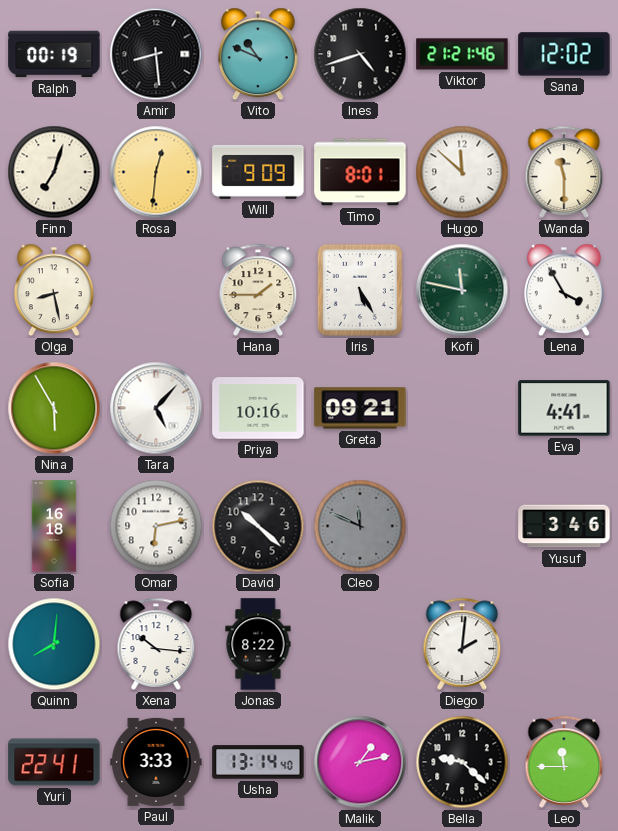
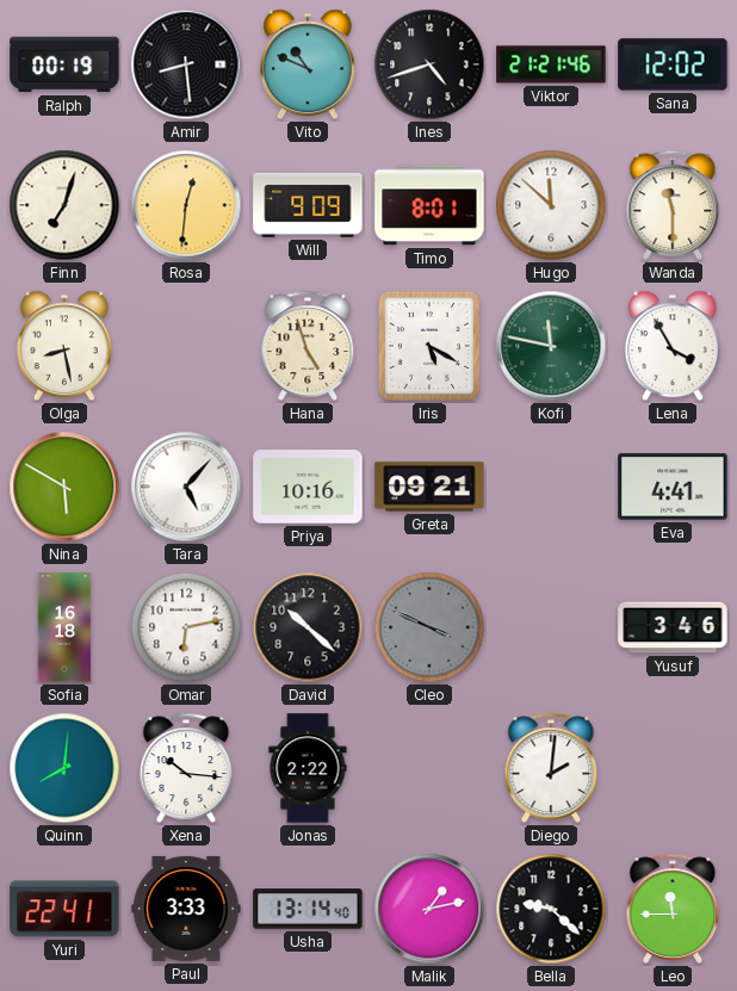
Hana: 1:45 -> 4:57
Iris: 5:25 -> 5:20
Nina: 5:55 -> 5:50
Cleo: 11:49 -> 3:49
Jonas: 8:22 -> 2:22
